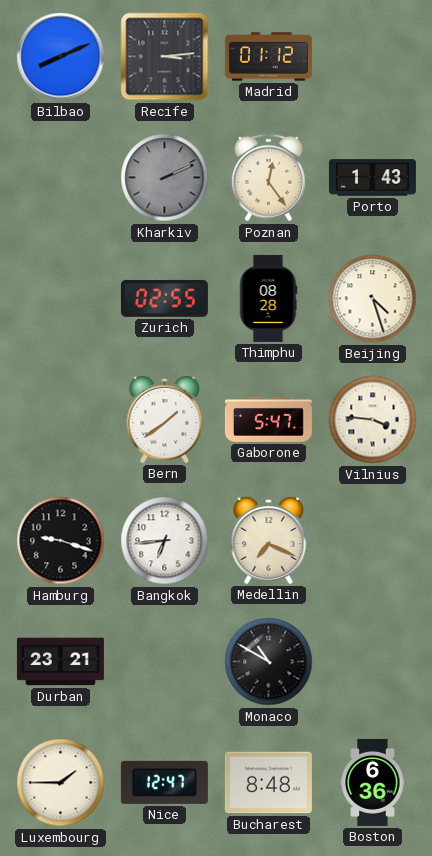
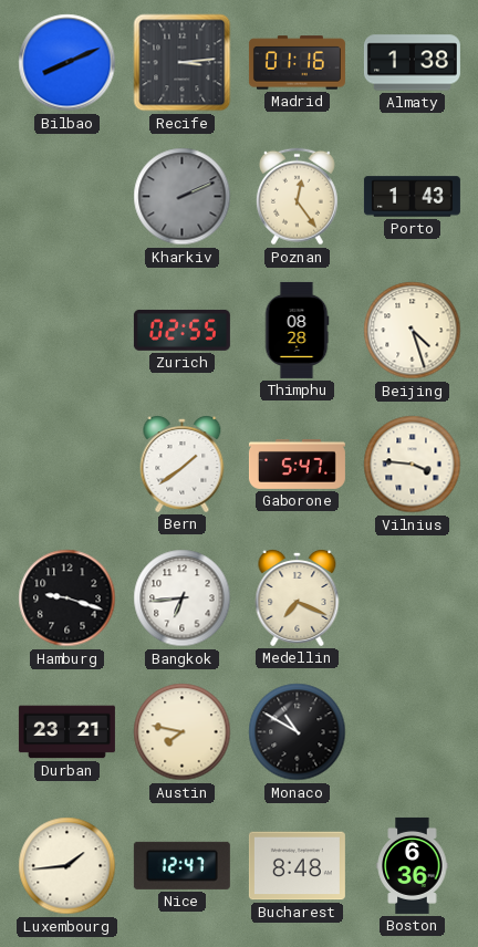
Madrid: 01:12 -> 01:16
Almaty: none -> 1:38
Austin: none -> 7:47
Luxembourg: 1:45 -> 1:44
